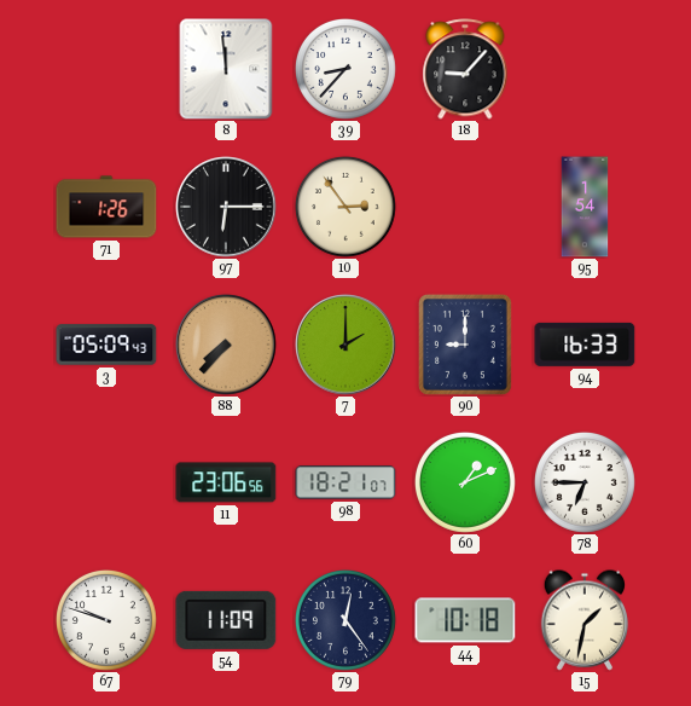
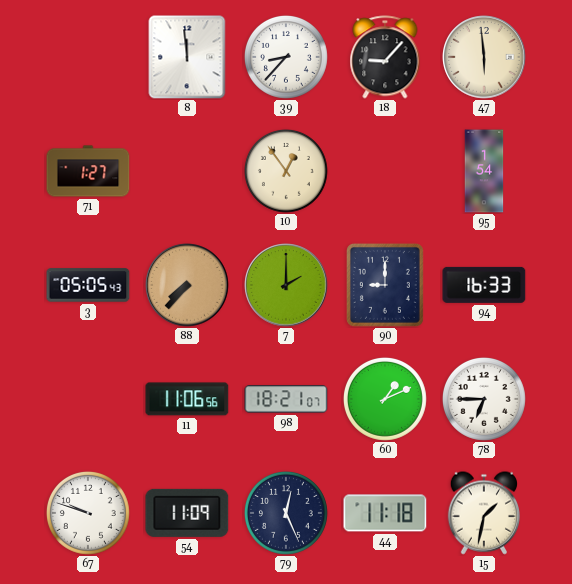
47: none -> 5:59
71: 1:26 -> 1:27
97: 6:15 -> none
10: 2:54 -> 12:54
3: 05:09 -> 05:05
11: 23:06 -> 11:06
79: 12:24 -> 12:26
44: 10:18 -> 11:18
